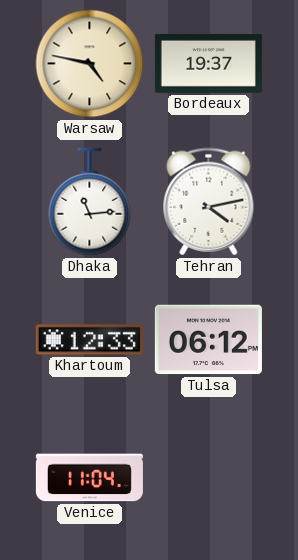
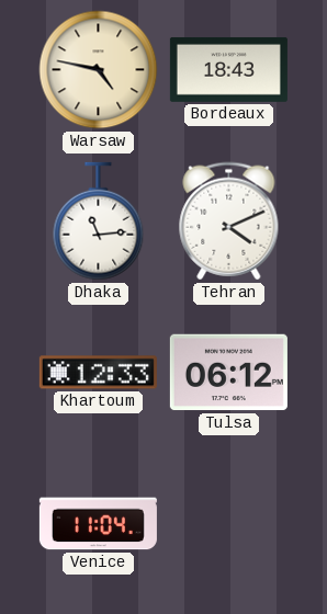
Bordeaux: 19:37 -> 18:43
Tehran: 4:13 -> 4:11
